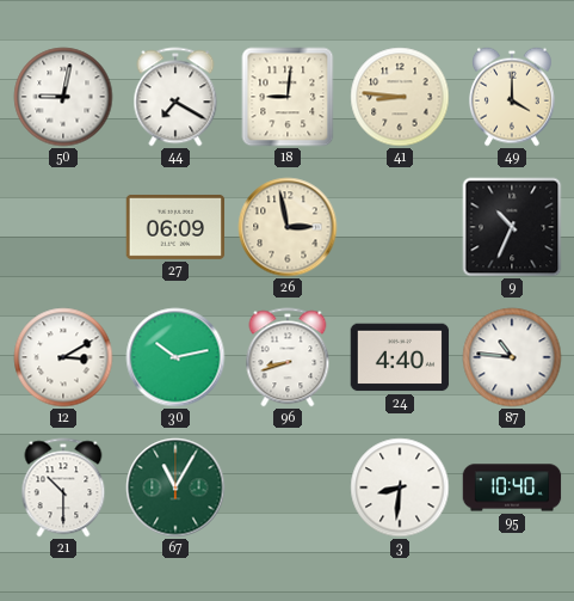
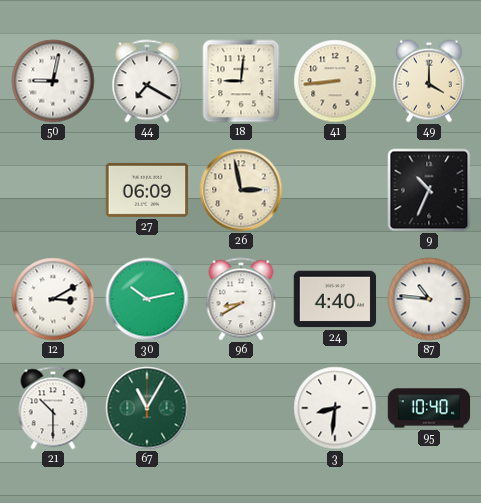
41: 8:46 -> 8:44
96: 8:42 -> 8:40
